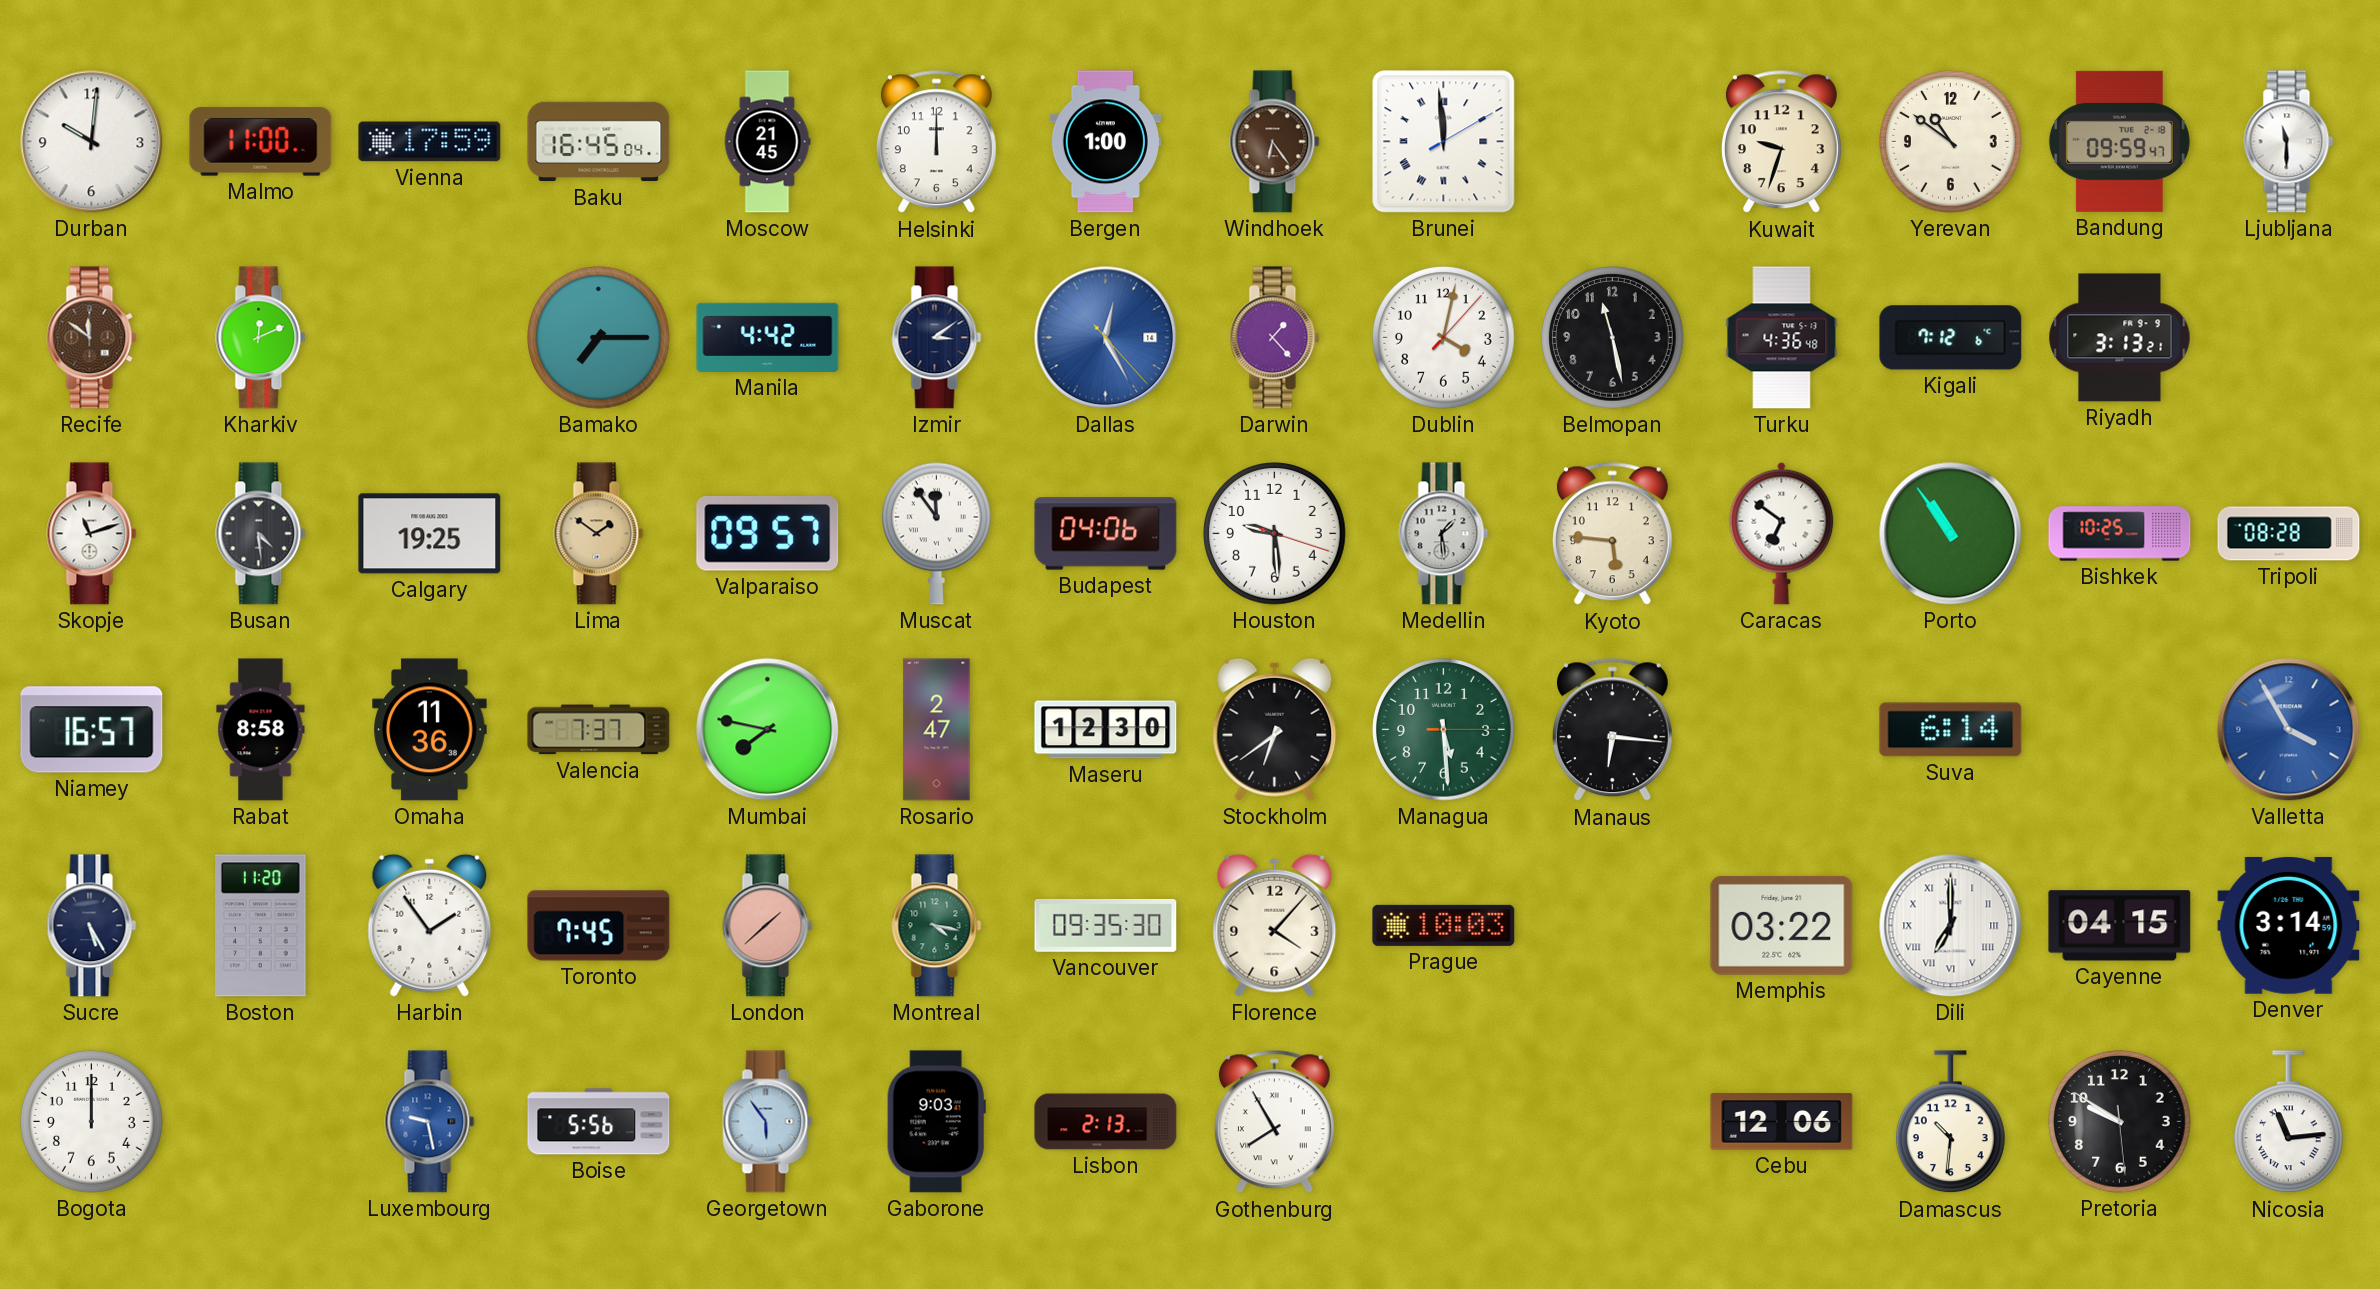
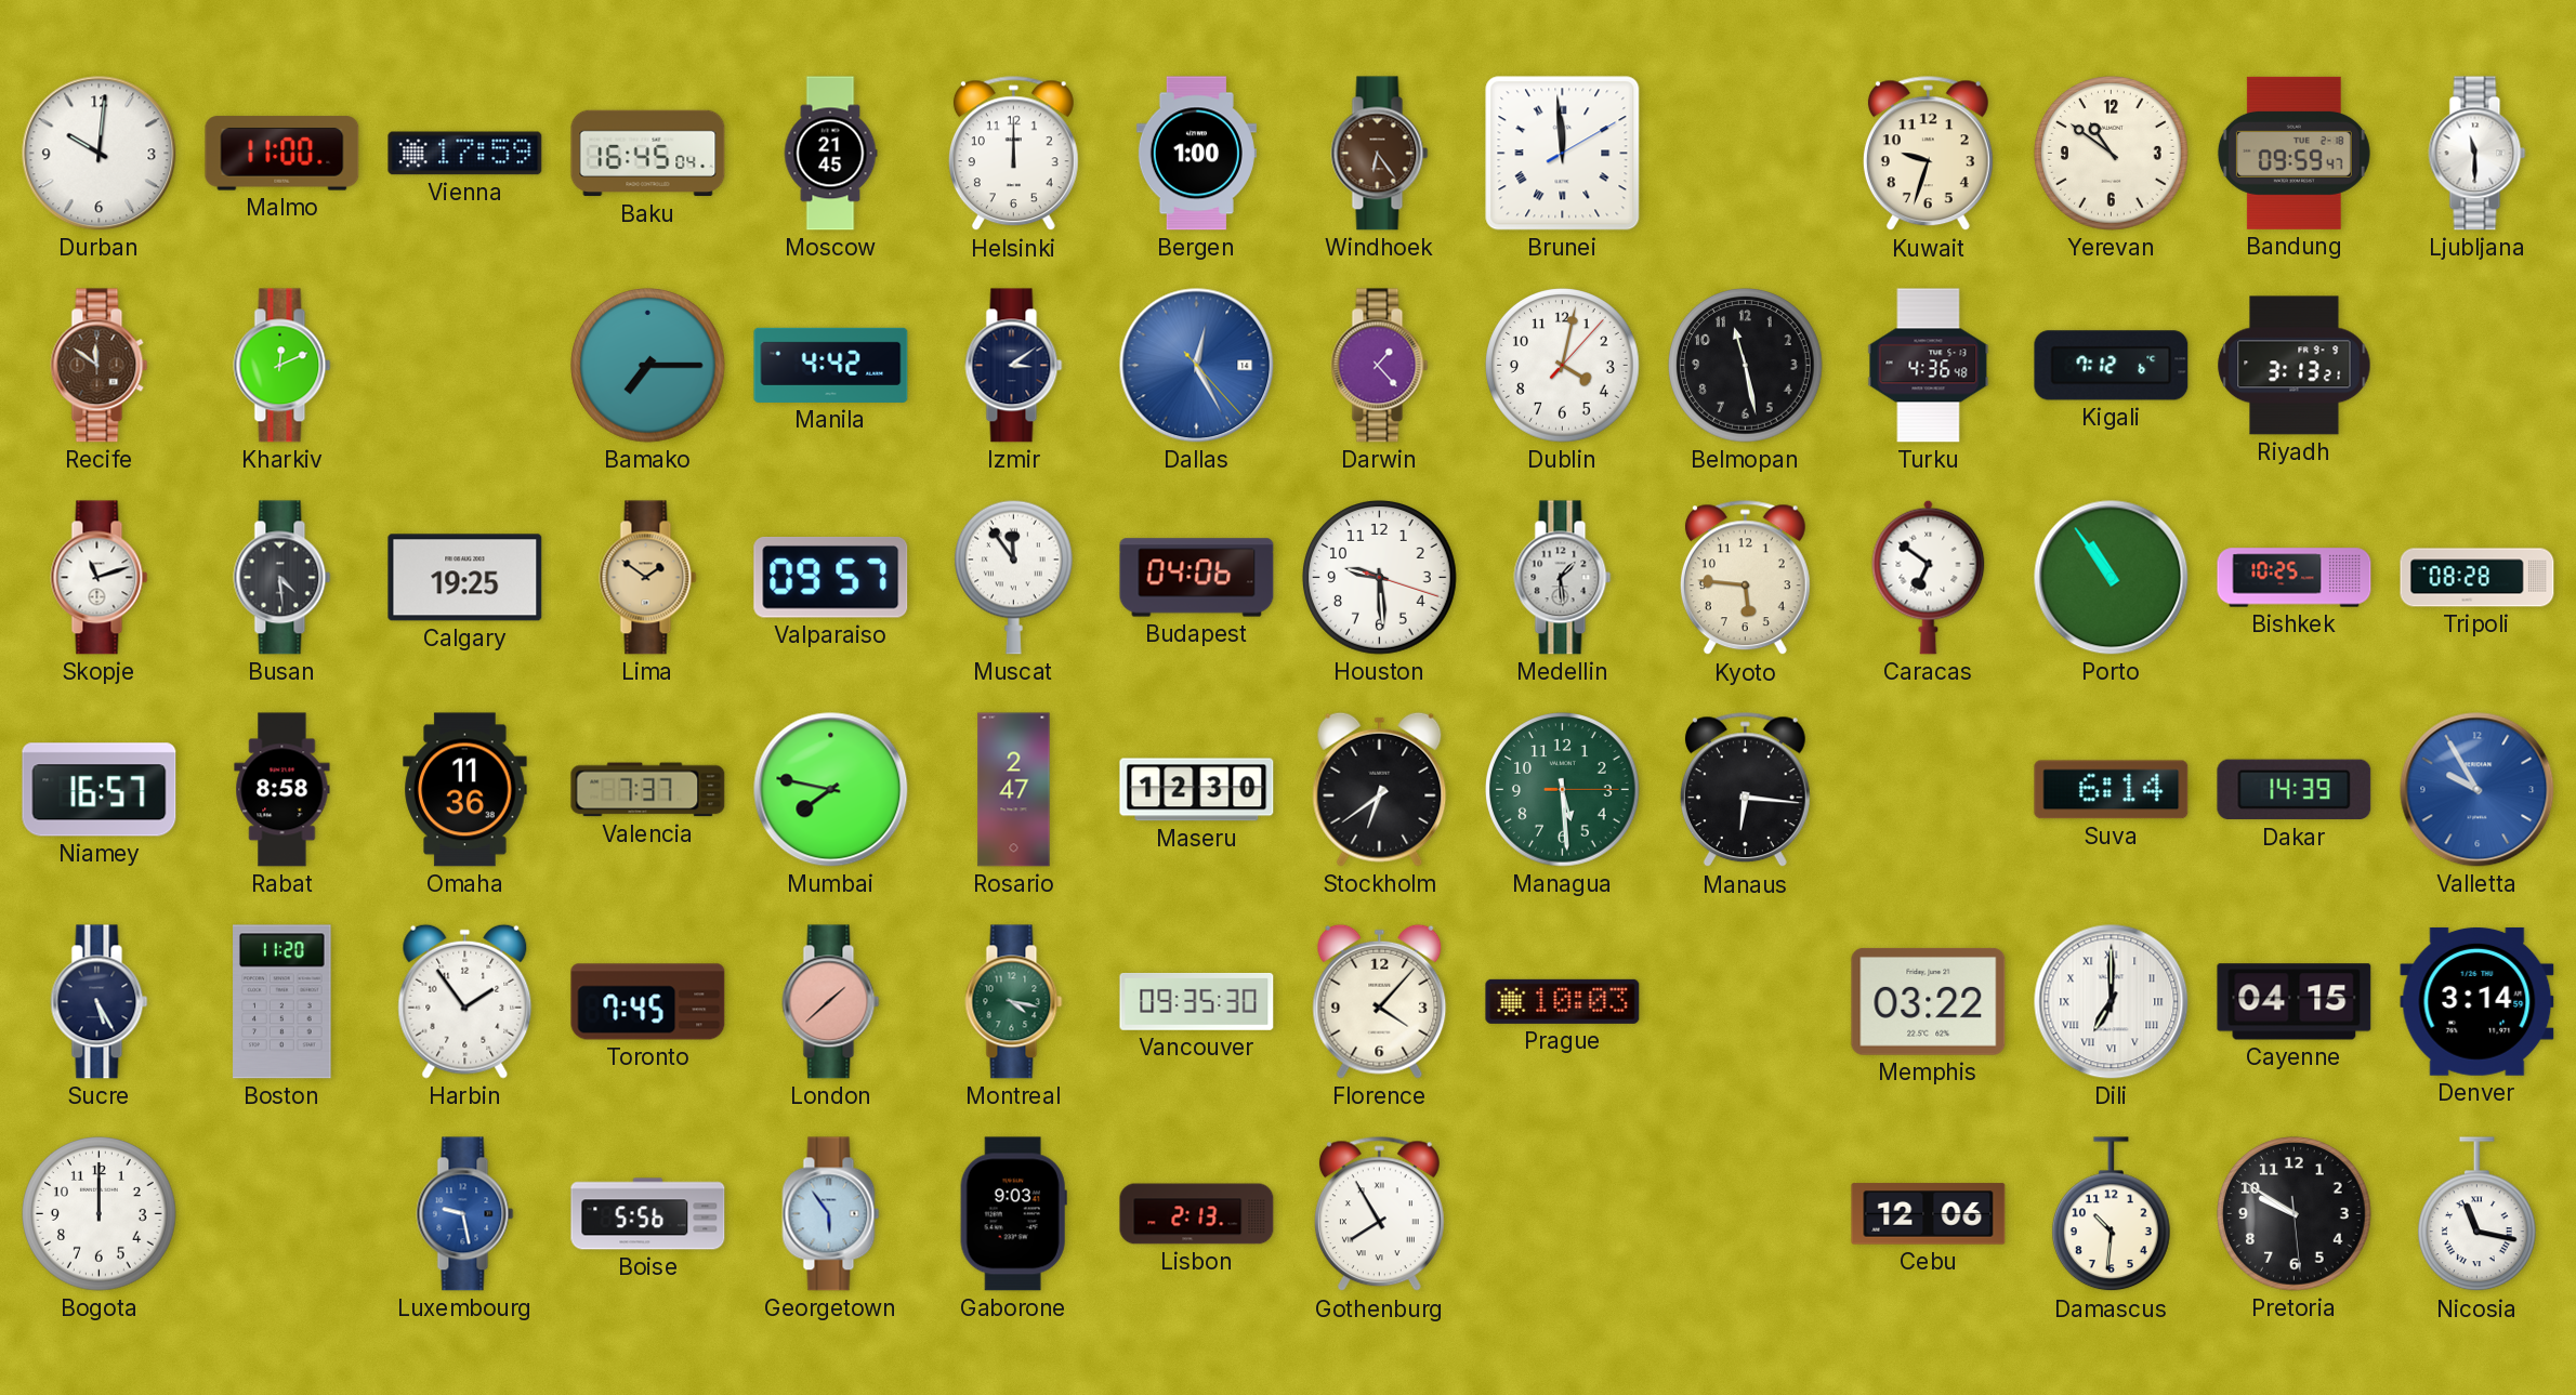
Dakar: none -> 14:39
Valletta: 3:55 -> 9:55
Nicosia: 11:14 -> 11:17
